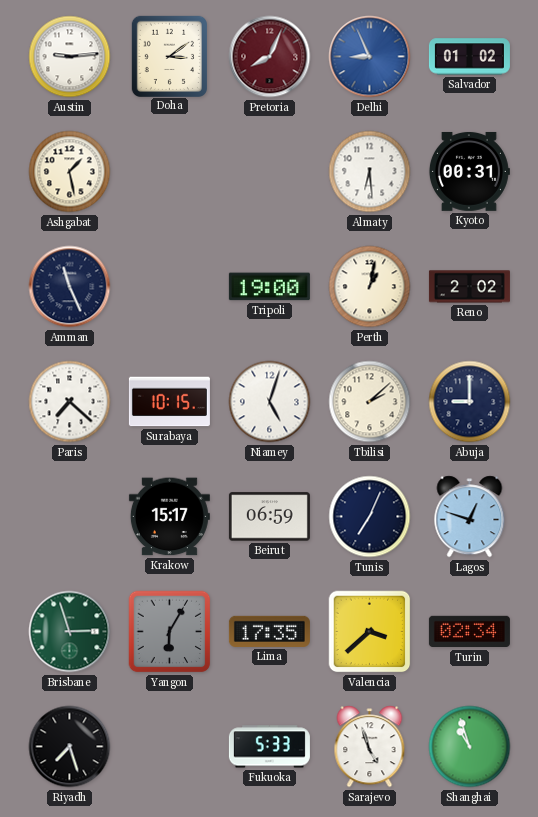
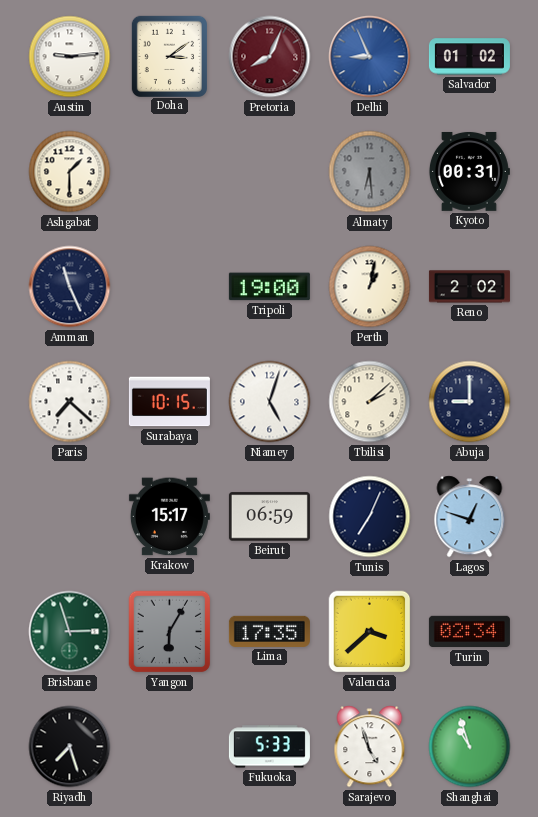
Ashgabat: 1:28 -> 1:30
Almaty dial: white -> grey
